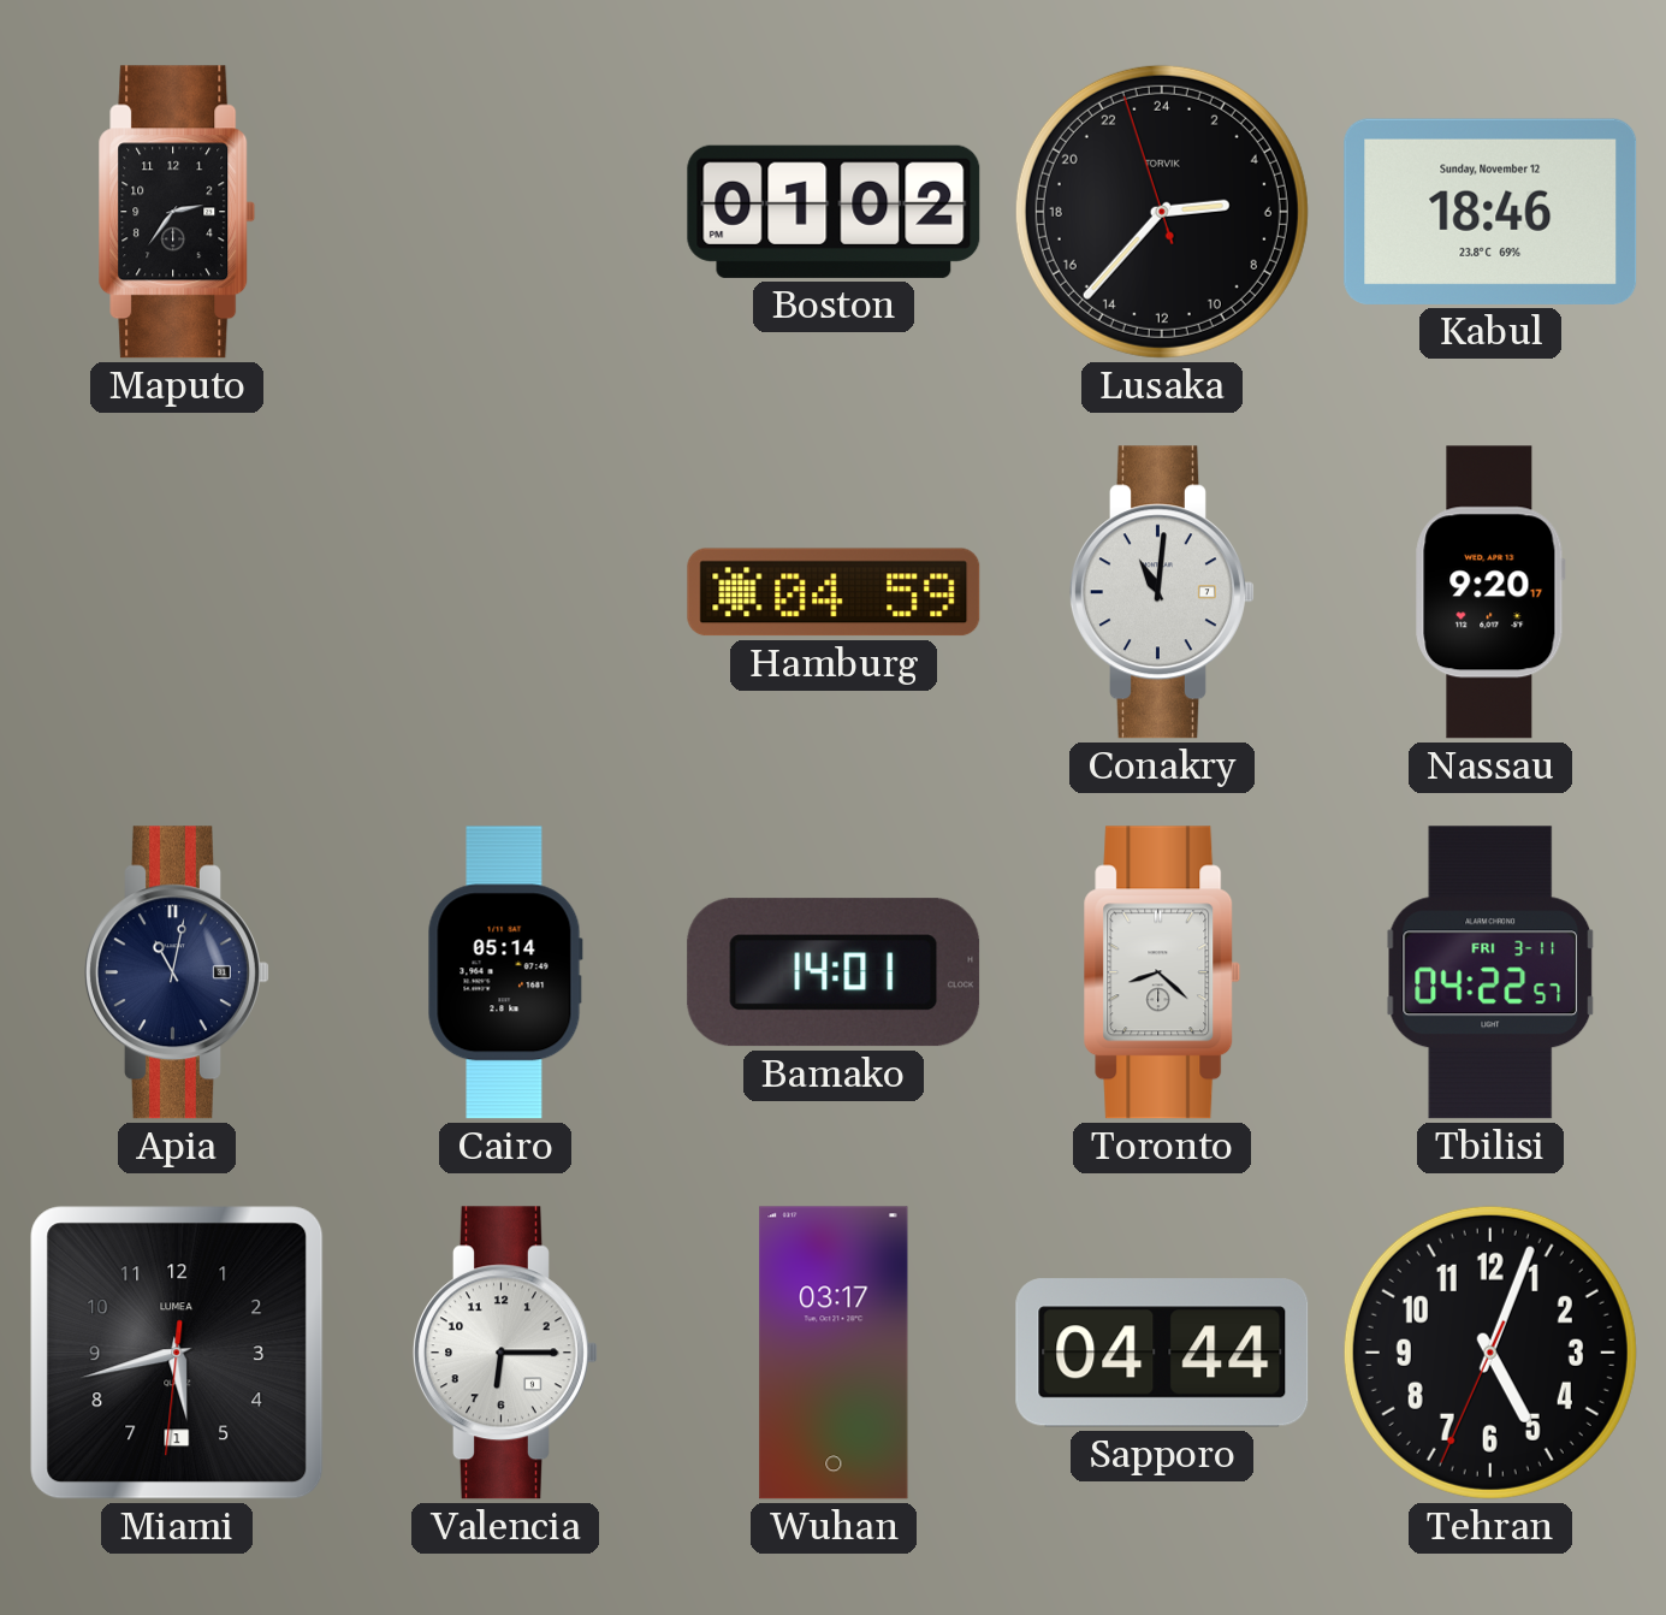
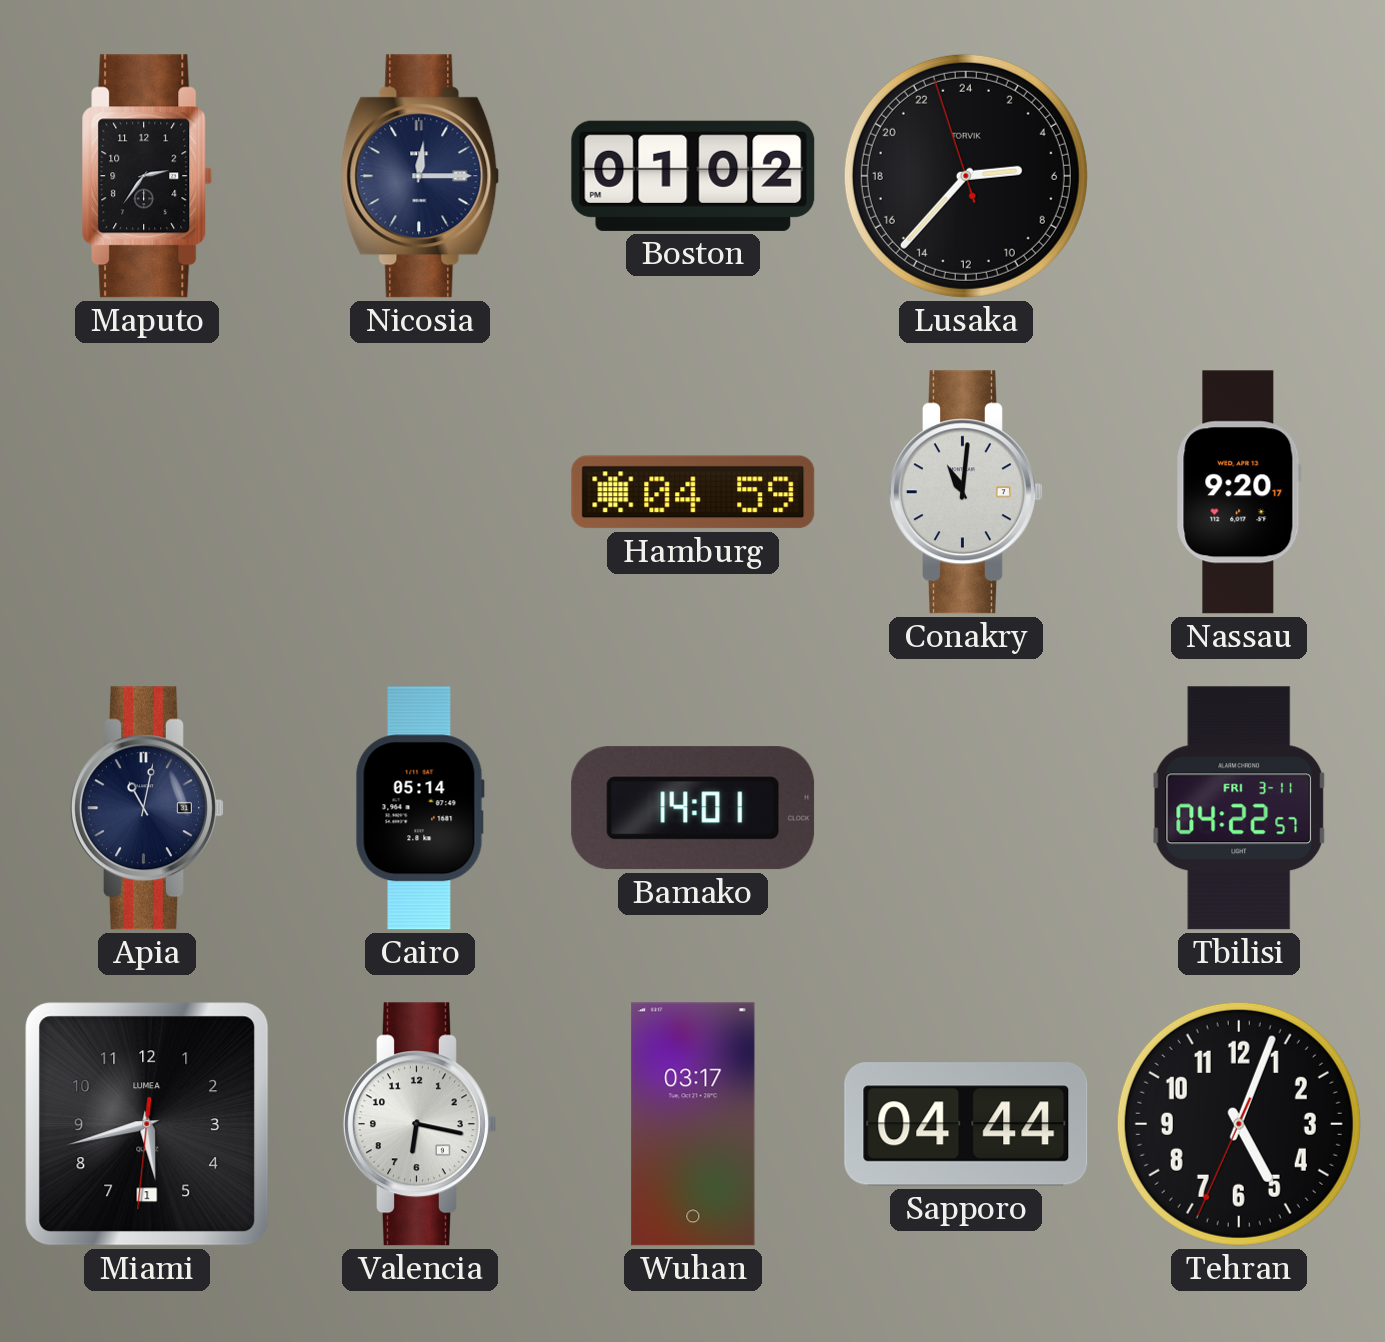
Nicosia: none -> 12:15
Kabul: 18:46 -> none
Toronto: 8:22 -> none
Valencia: 6:15 -> 6:17
